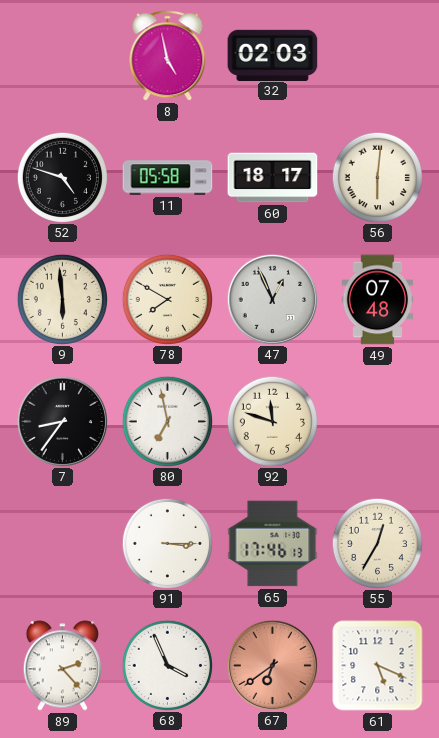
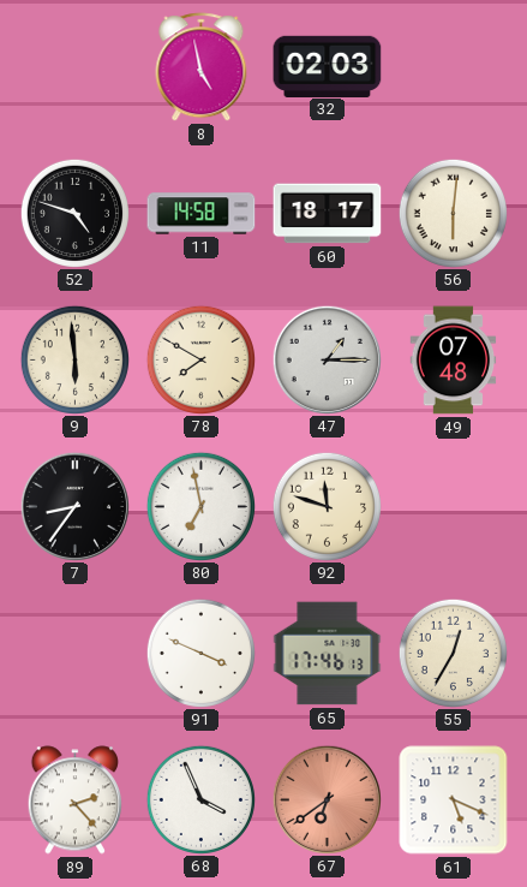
11: 05:58 -> 14:58
47: 12:56 -> 1:15
91: 3:15 -> 3:49
